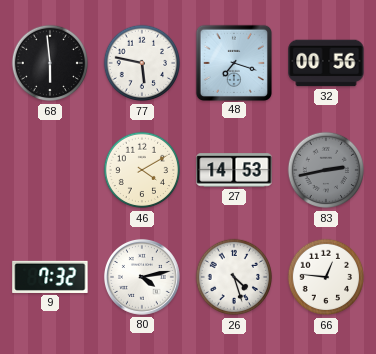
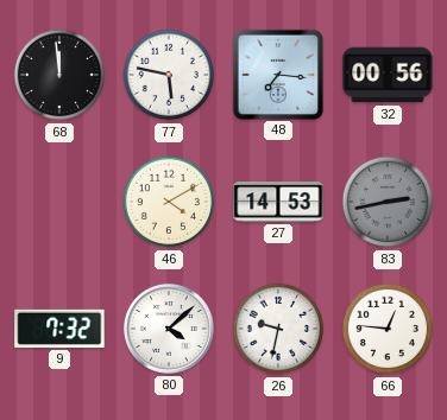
68: 5:59 -> 11:59
48: 7:18 -> 7:16
80: 4:13 -> 4:08
26: 4:27 -> 9:32
